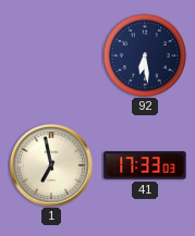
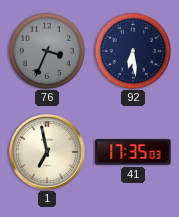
76: none -> 3:34
41: 17:33 -> 17:35
